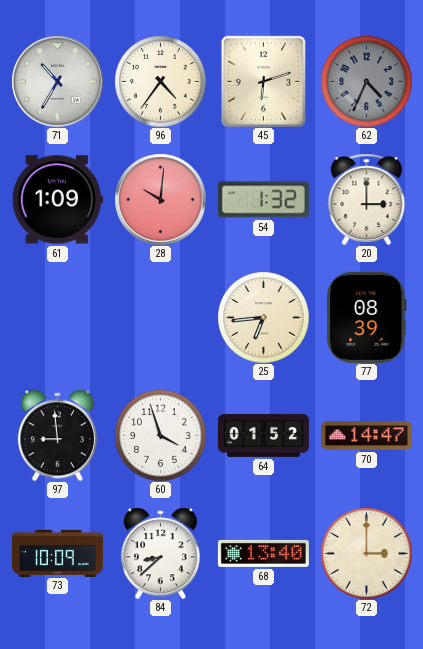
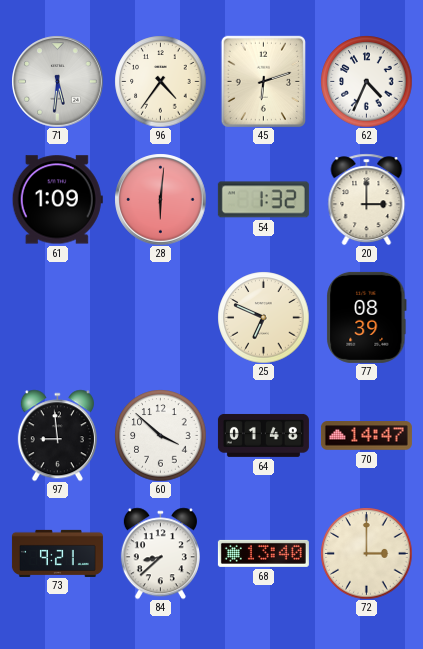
71: 10:35 -> 5:31
62 dial: grey -> white
28: 10:01 -> 6:01
25: 6:44 -> 6:49
60: 3:57 -> 3:52
64: 01:52 -> 01:48
73: 10:09 -> 9:21
